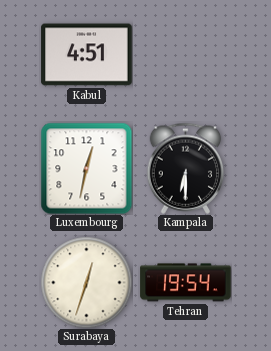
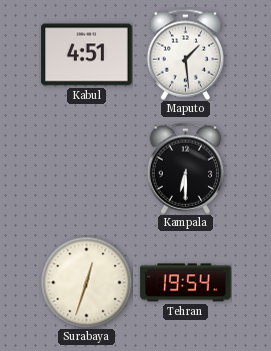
Maputo: none -> 1:29
Luxembourg: 12:32 -> none
